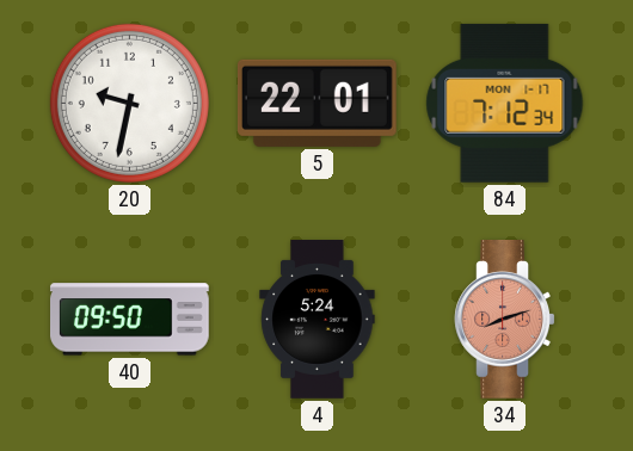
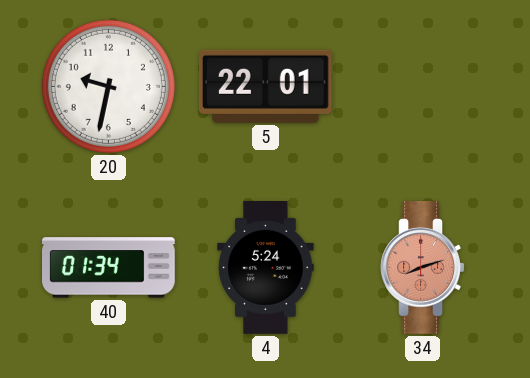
84: 7:12 -> none
40: 09:50 -> 01:34
